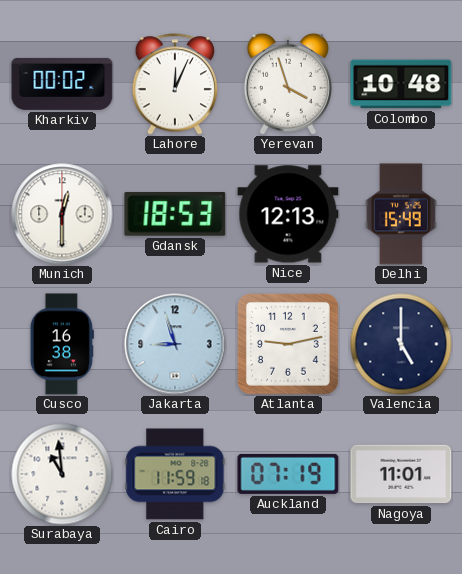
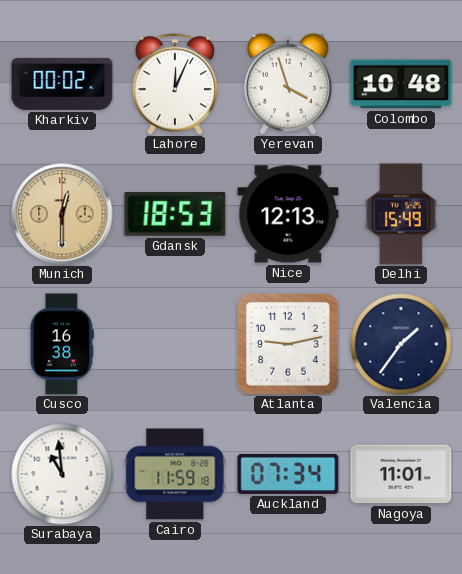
Munich dial: white -> champagne
Jakarta: 8:57 -> none
Valencia: 5:00 -> 1:36
Auckland: 07:19 -> 07:34
